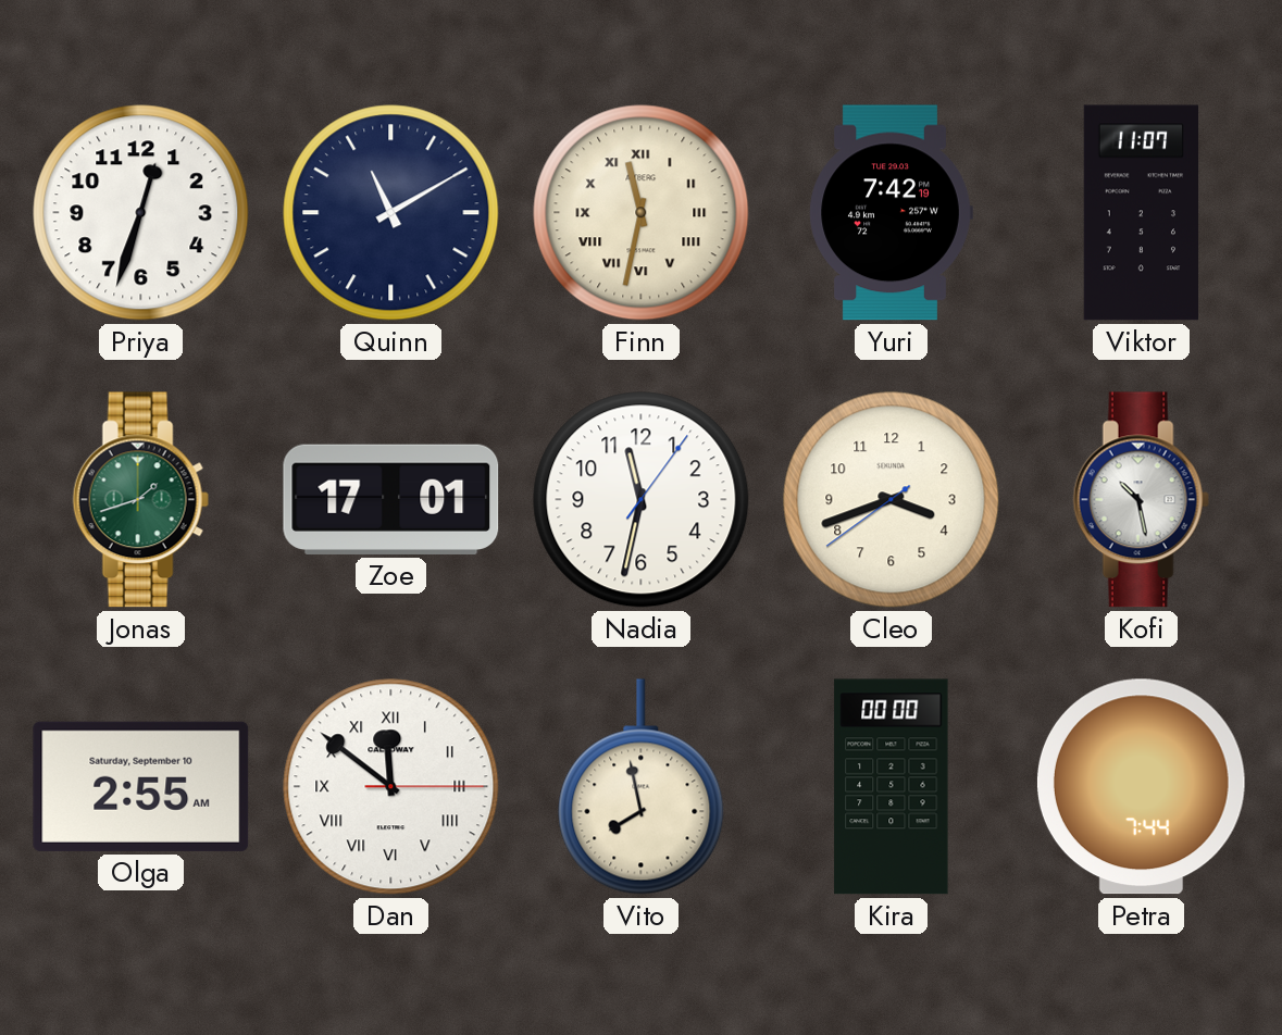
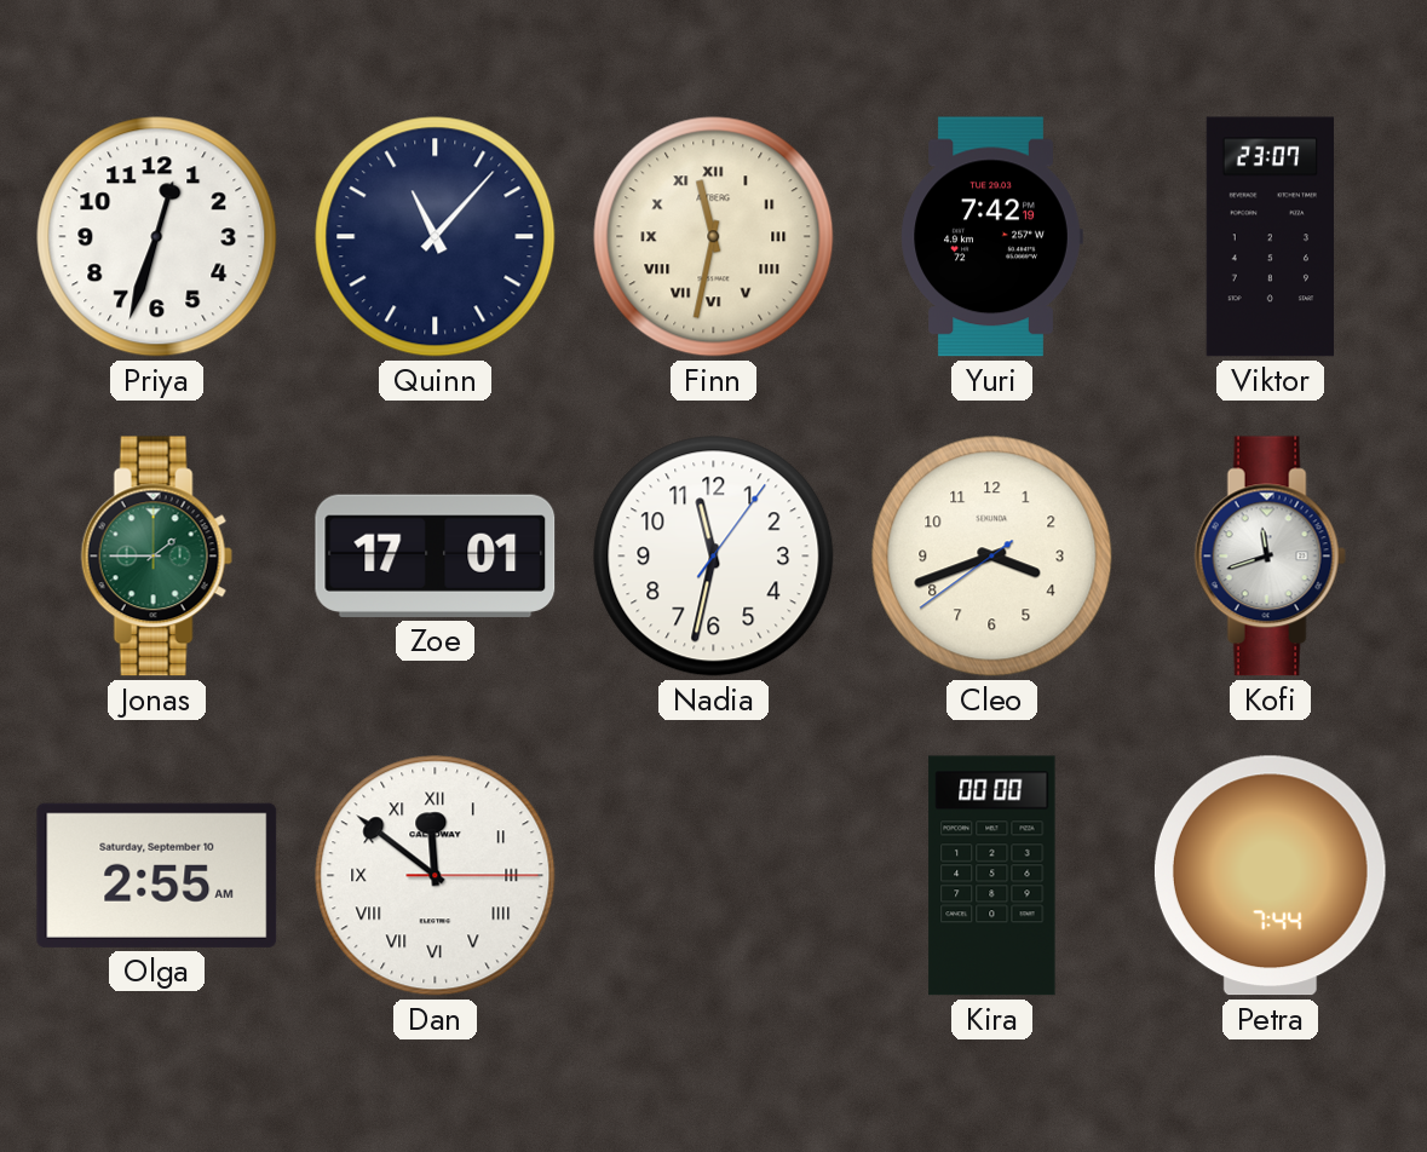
Quinn: 11:10 -> 11:07
Viktor: 11:07 -> 23:07
Jonas: 1:42 -> 1:45
Kofi: 10:28 -> 11:42
Vito: 7:58 -> none
